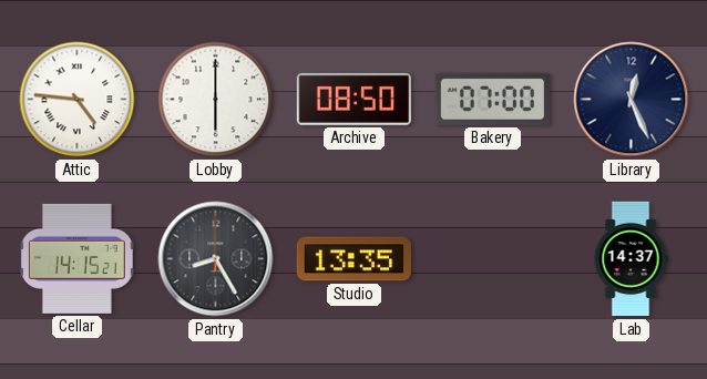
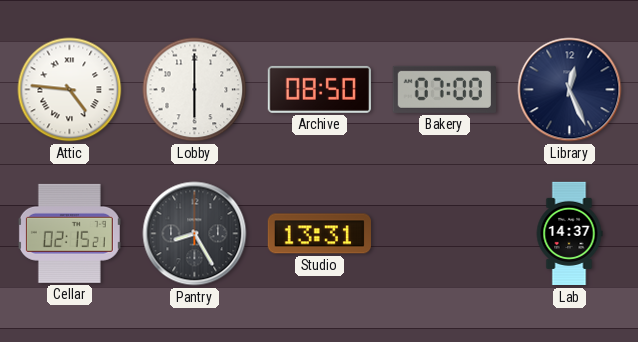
Cellar: 14:15 -> 02:15
Studio: 13:35 -> 13:31
